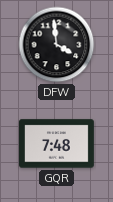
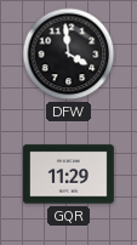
GQR: 7:48 -> 11:29
